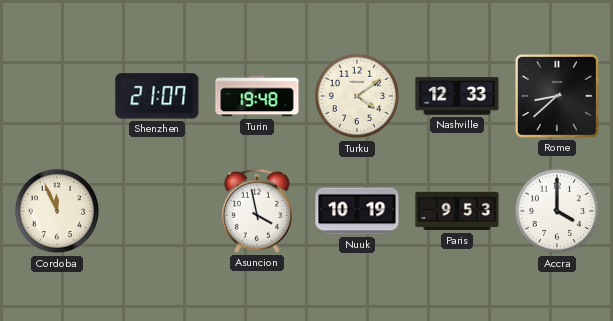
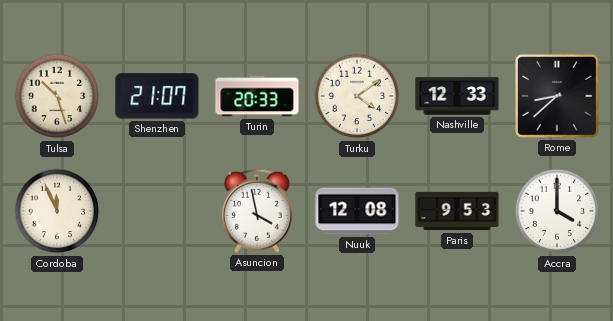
Tulsa: none -> 10:27
Turin: 19:48 -> 20:33
Nuuk: 10:19 -> 12:08
